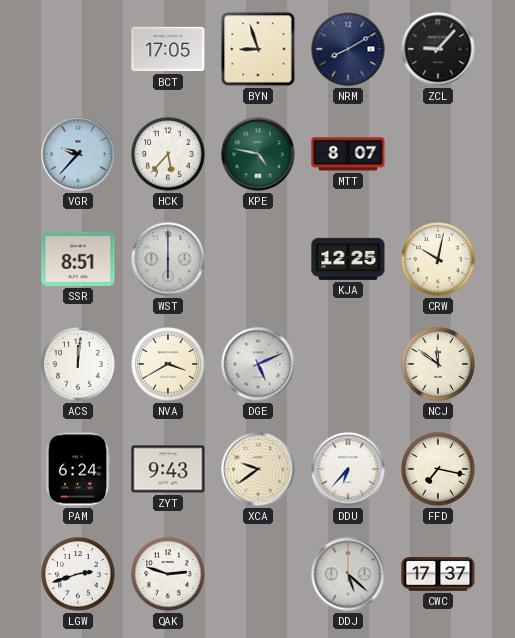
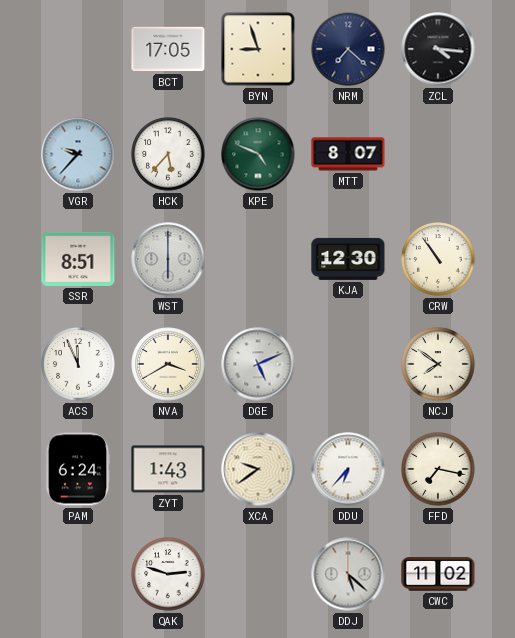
NRM: 8:10 -> 7:22
ZCL: 9:07 -> 4:16
KPE: 4:47 -> 4:49
KJA: 12:25 -> 12:30
CRW: 10:02 -> 10:54
ACS: 12:01 -> 11:56
NCJ: 11:51 -> 7:51
ZYT: 9:43 -> 1:43
LGW: 2:42 -> none
CWC: 17:37 -> 11:02
